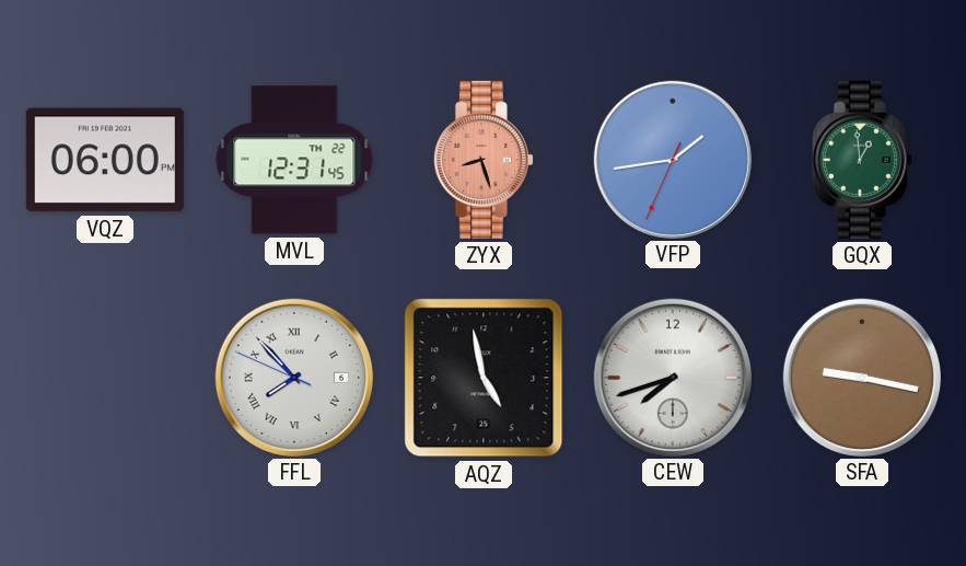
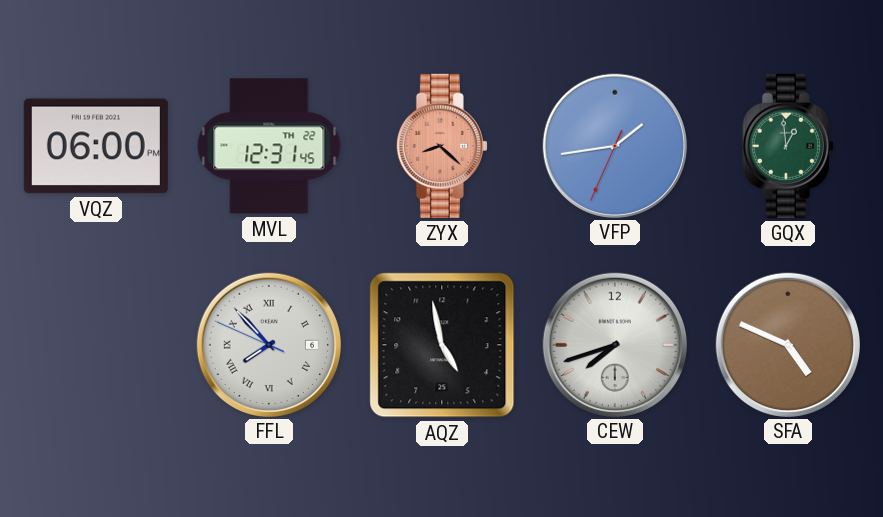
ZYX: 8:27 -> 8:22
SFA: 9:17 -> 4:49
